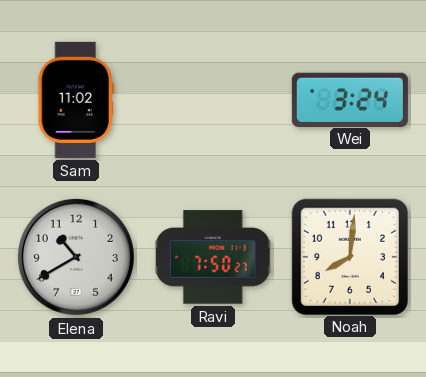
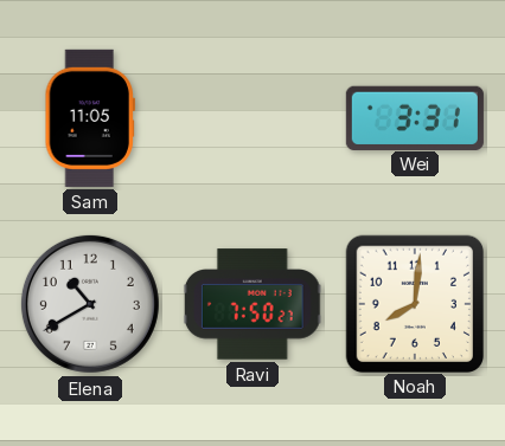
Sam: 11:02 -> 11:05
Wei: 3:24 -> 3:31
